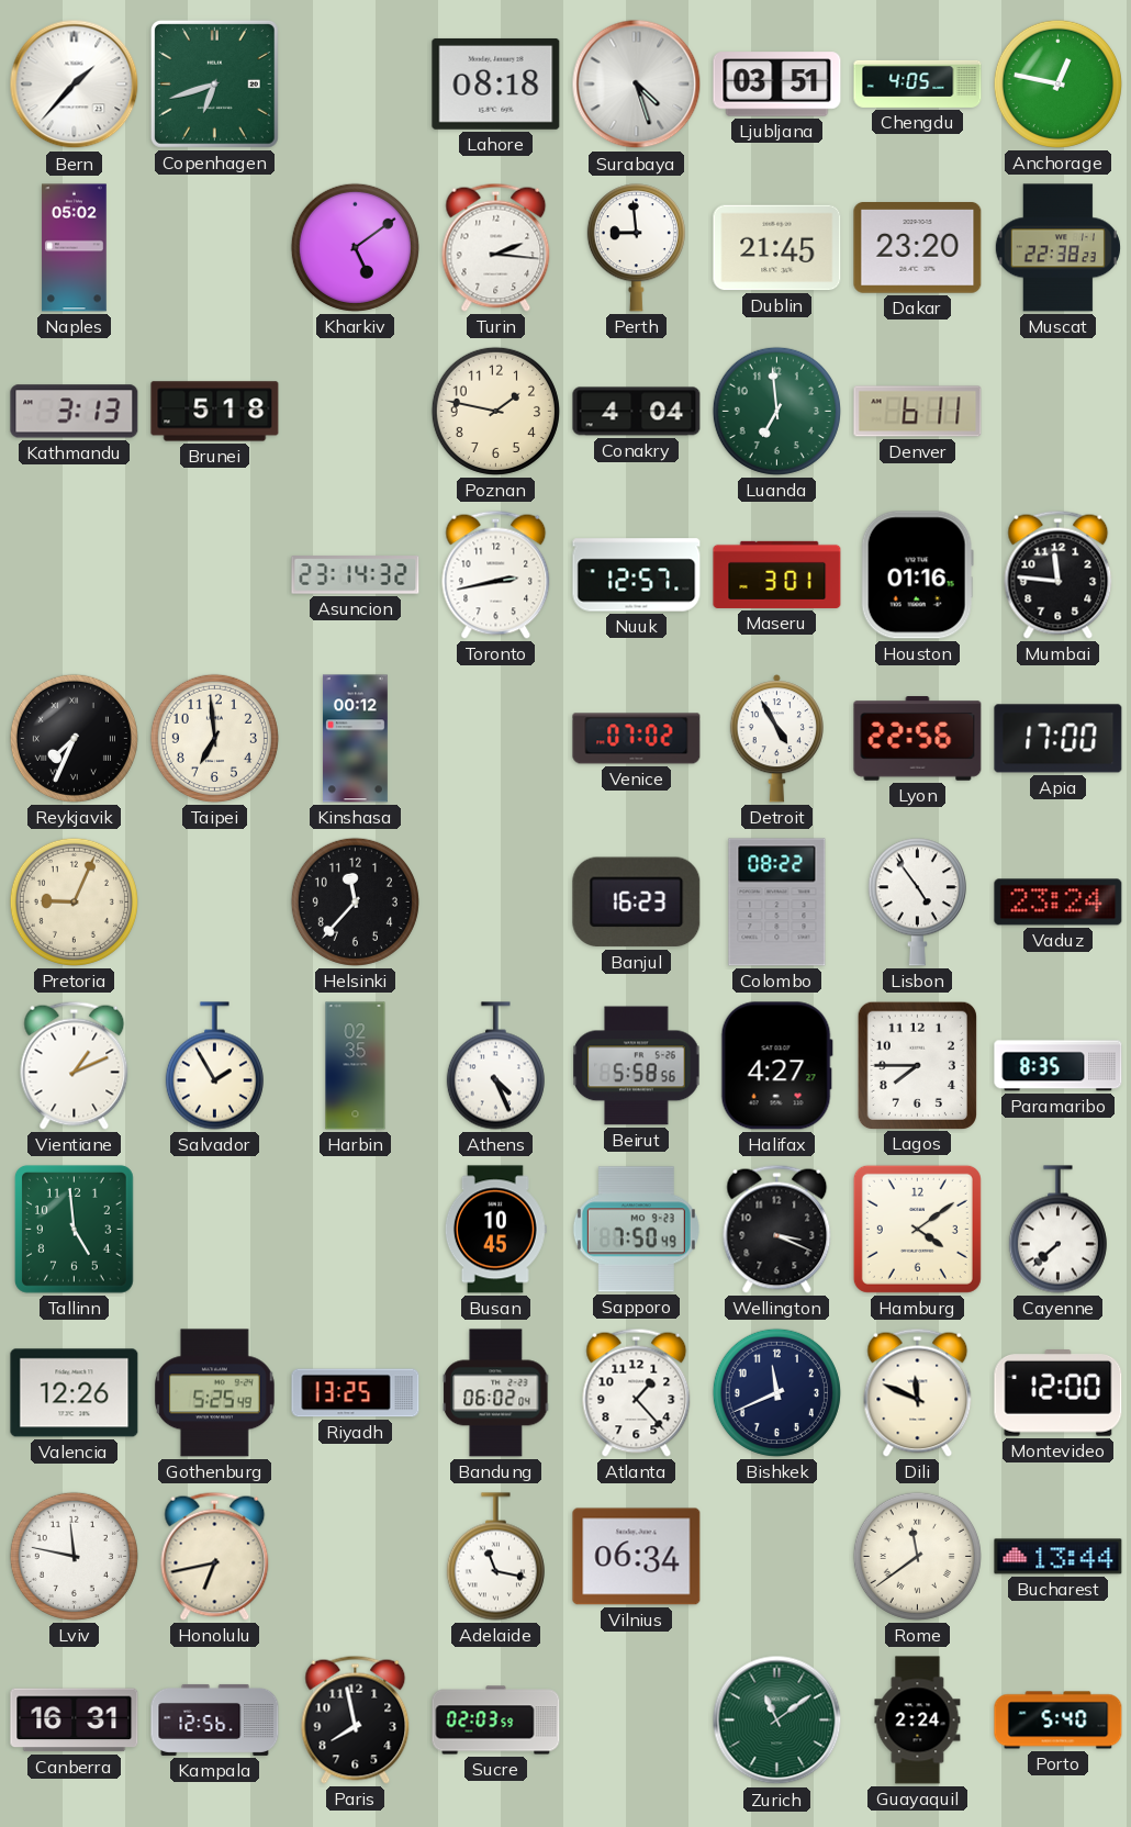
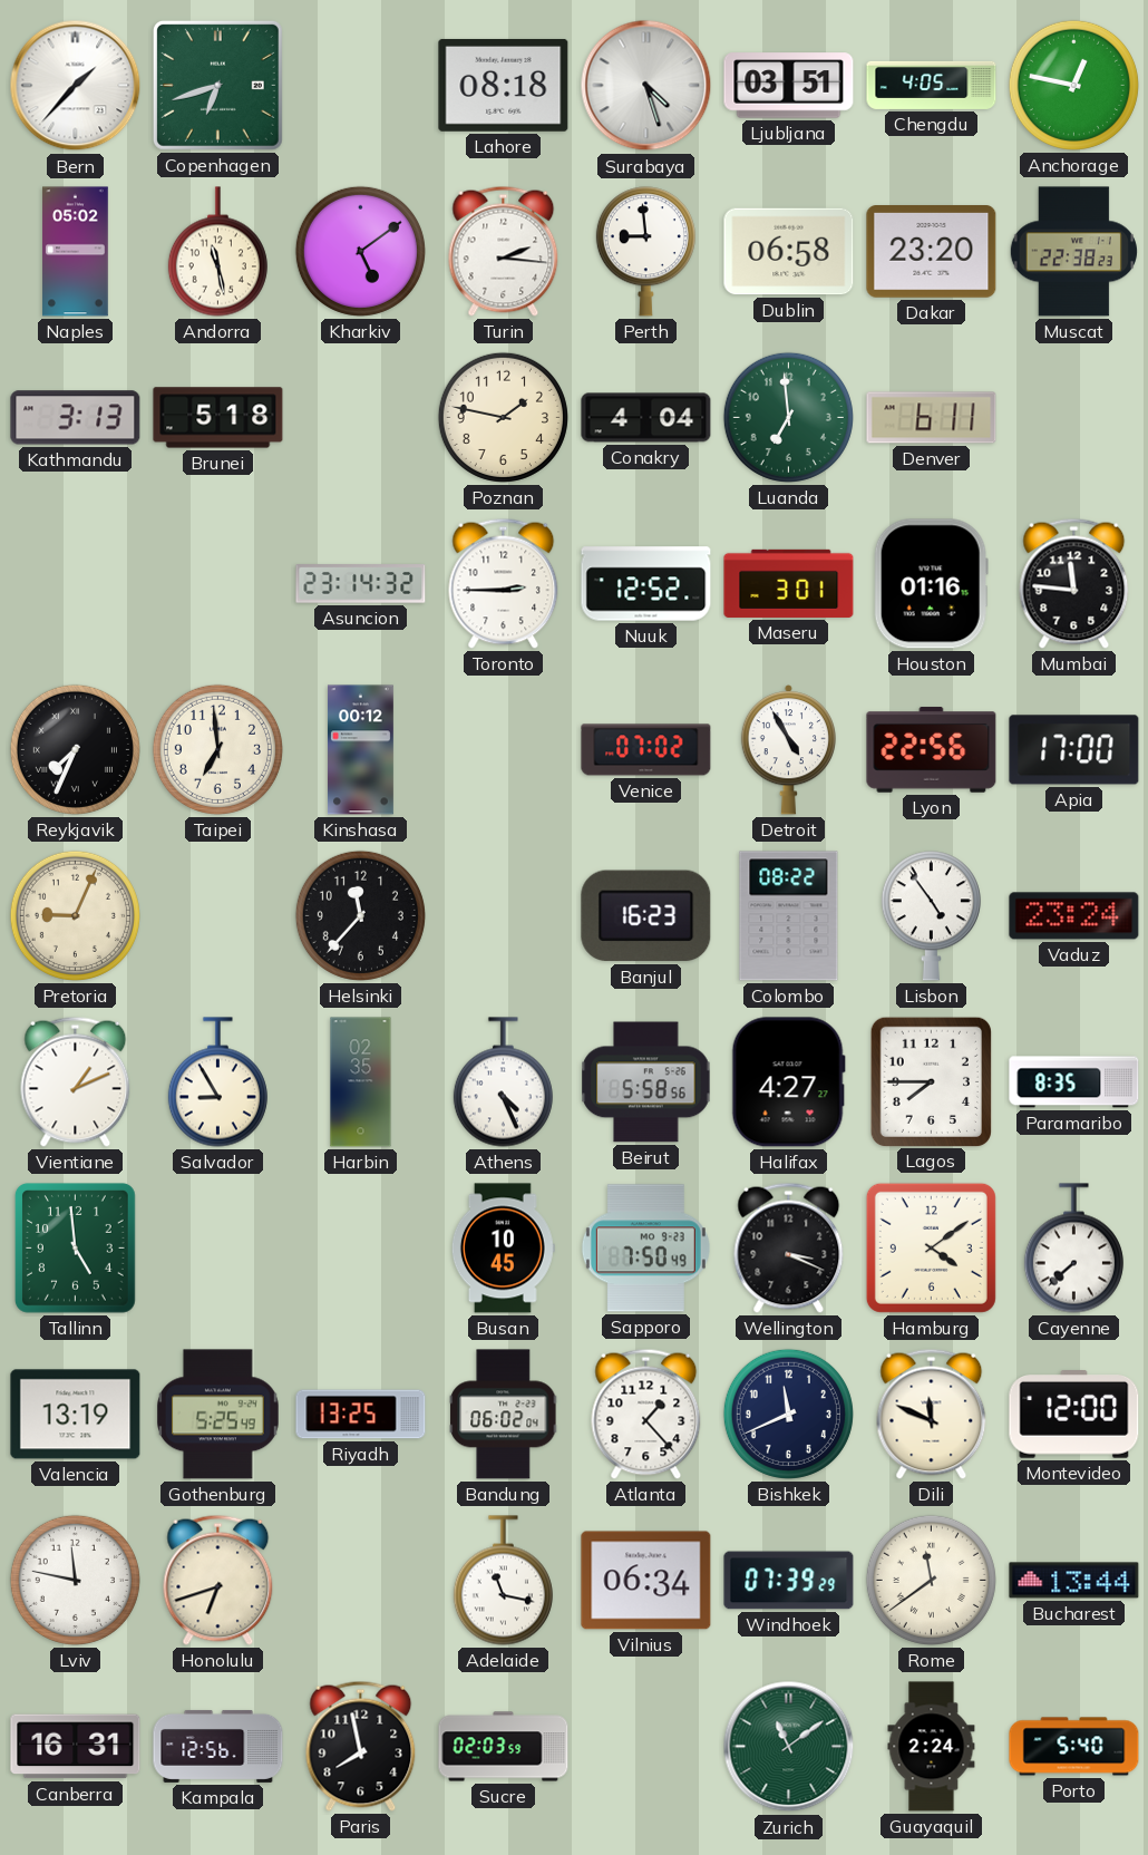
Andorra: none -> 11:28
Dublin: 21:45 -> 06:58
Toronto: 2:43 -> 2:45
Nuuk: 12:57 -> 12:52
Salvador: 1:55 -> 8:55
Valencia: 12:26 -> 13:19
Honolulu: 6:43 -> 6:42
Windhoek: none -> 07:39
